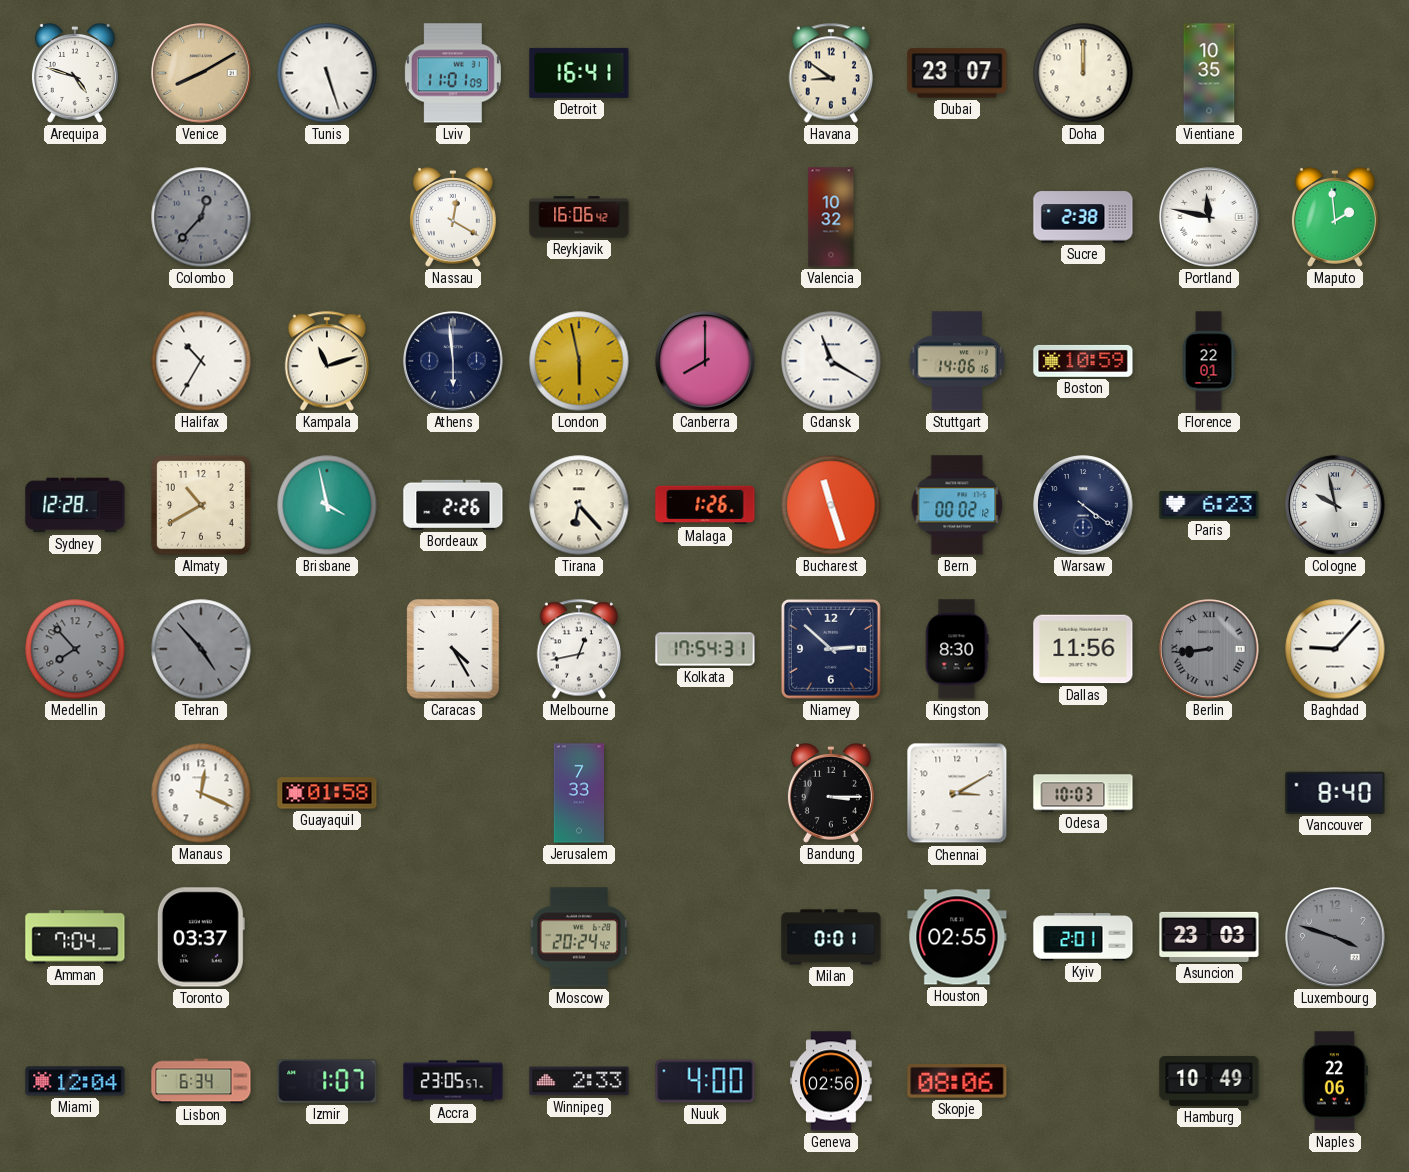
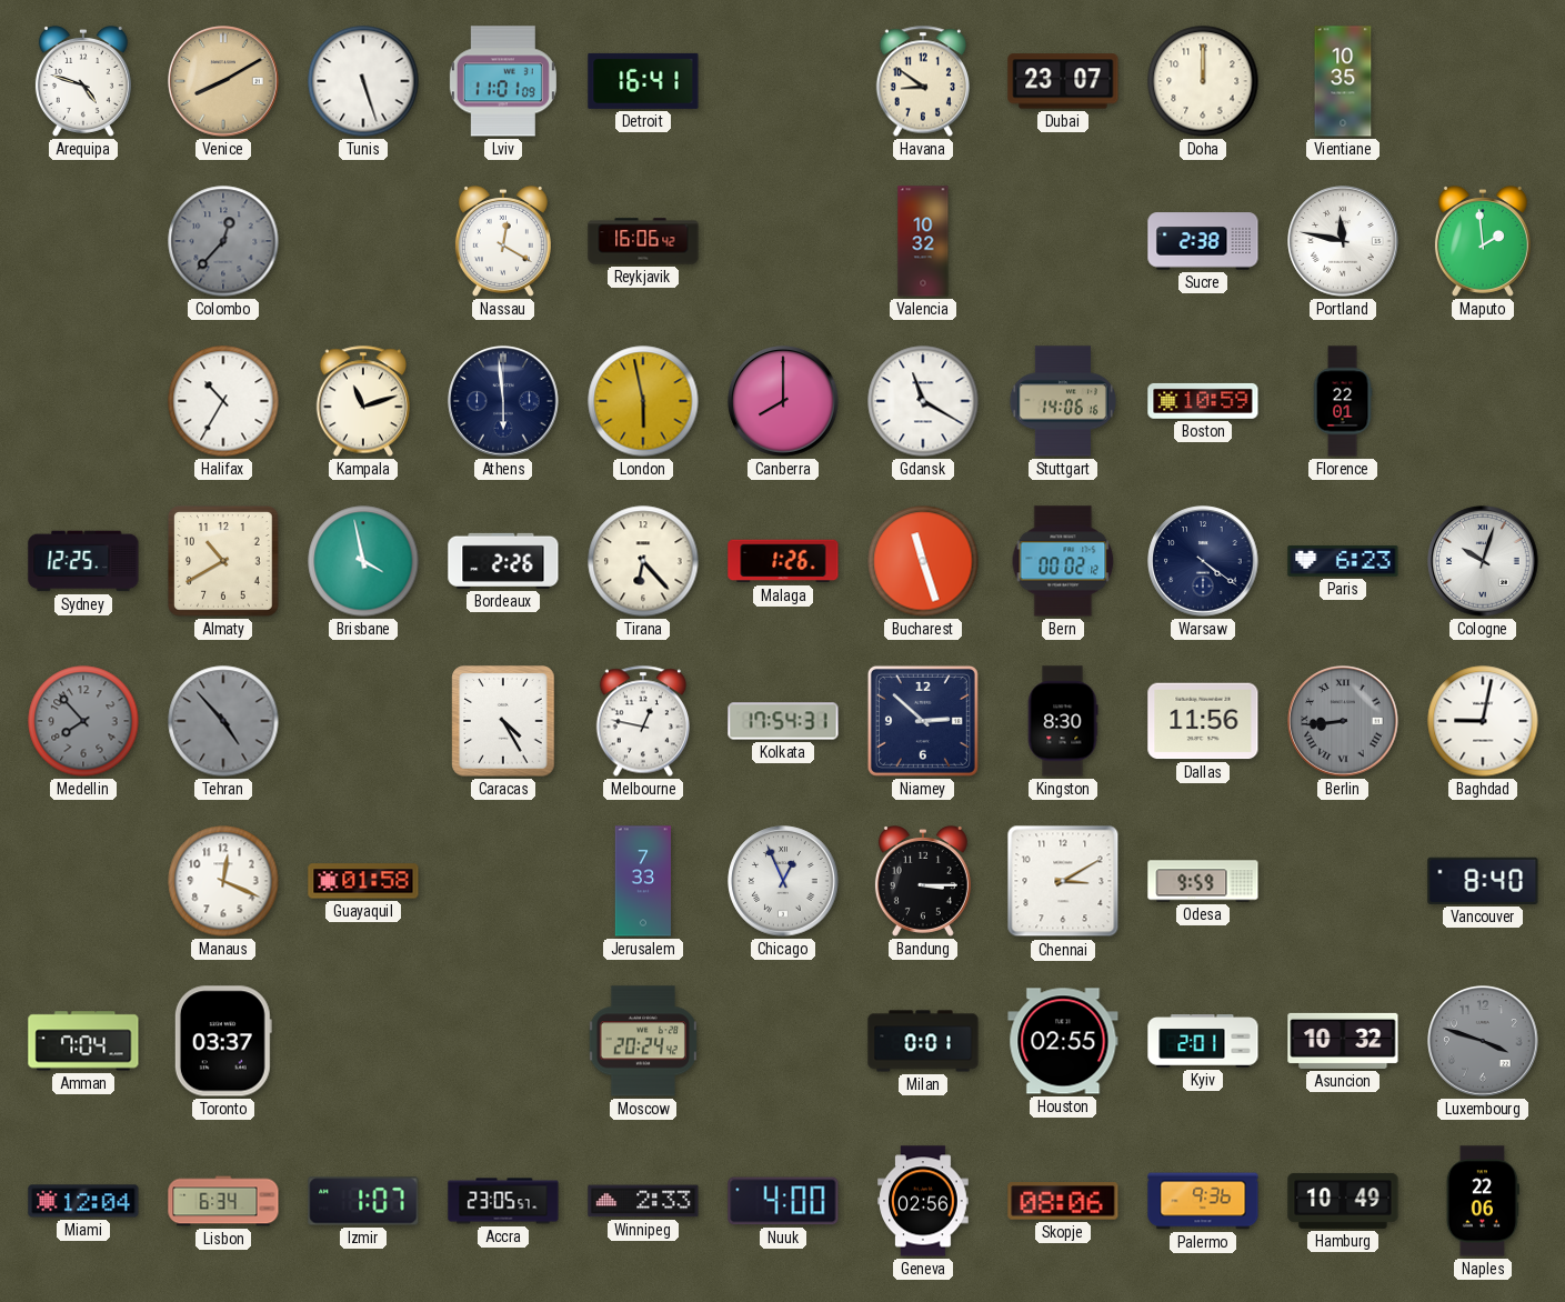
Sydney: 12:28 -> 12:25
Cologne: 9:58 -> 10:03
Melbourne: 12:43 -> 12:47
Baghdad: 9:07 -> 9:02
Chicago: none -> 12:56
Odesa: 10:03 -> 9:59
Asuncion: 23:03 -> 10:32
Palermo: none -> 9:36
